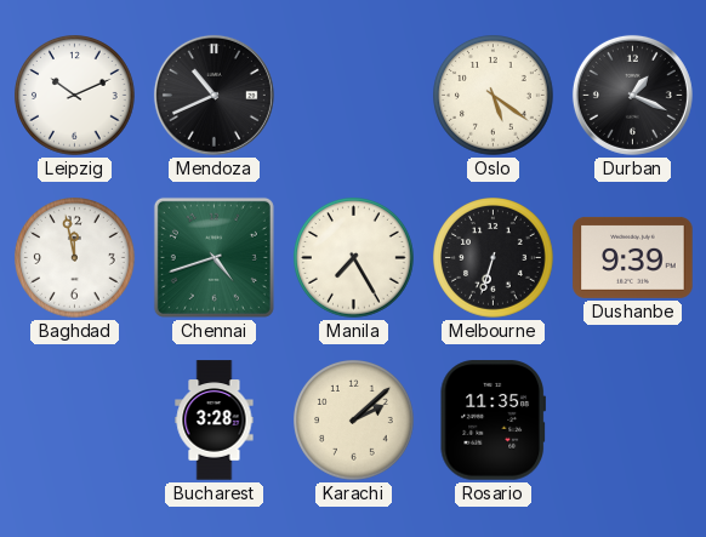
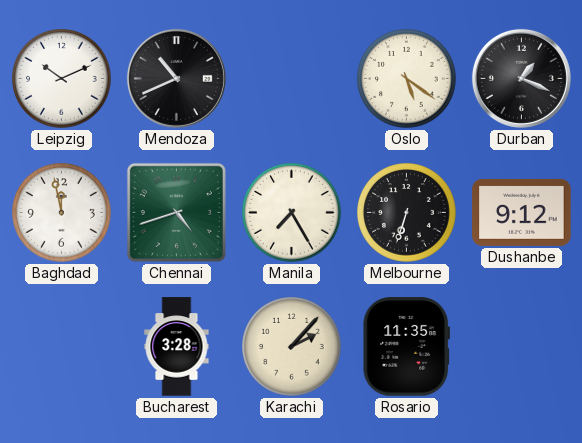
Dushanbe: 9:39 -> 9:12
Karachi: 2:08 -> 2:07
